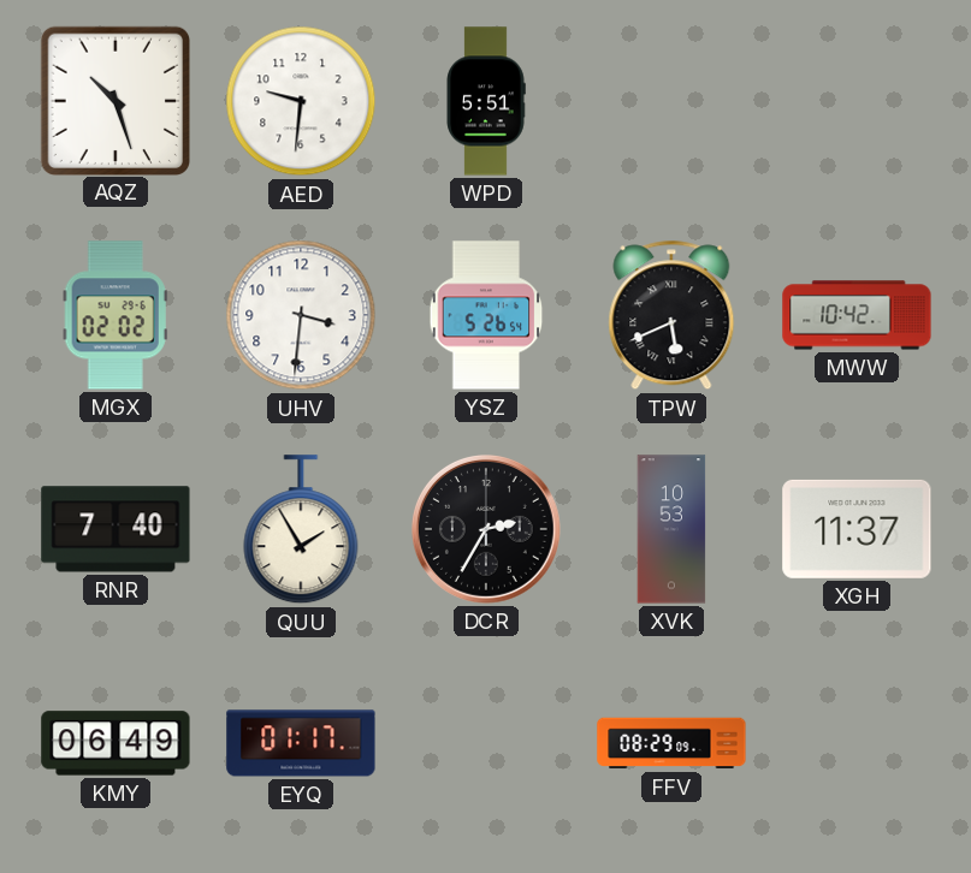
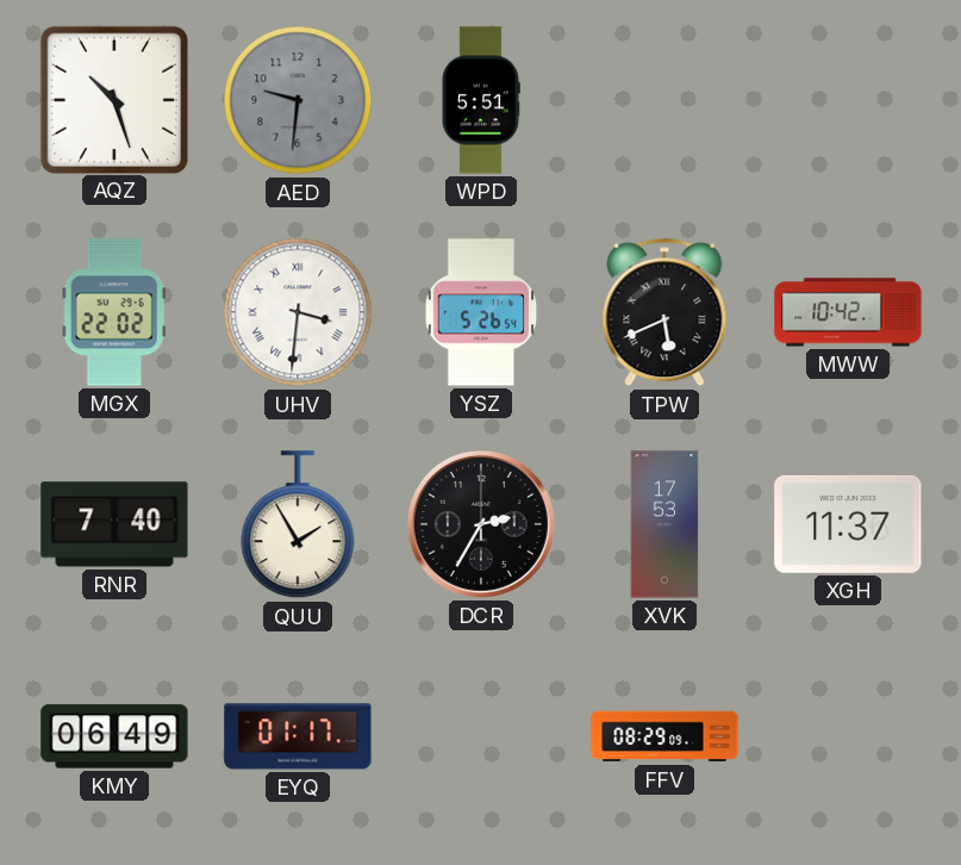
AED dial: white -> grey
MGX: 02:02 -> 22:02
UHV numerals: Arabic -> Roman
XVK: 10:53 -> 17:53
